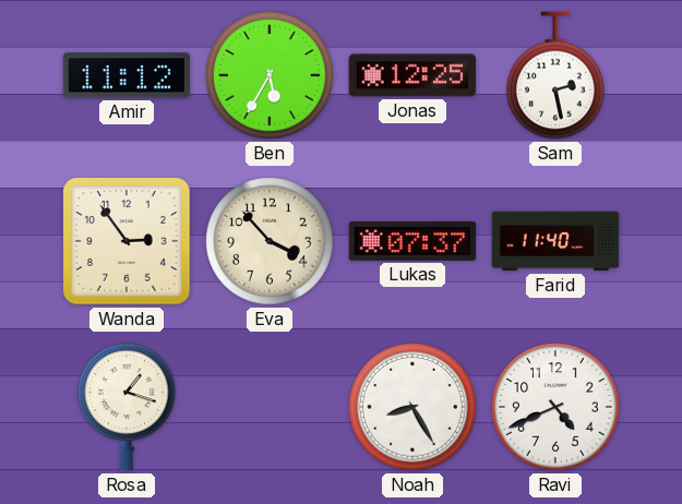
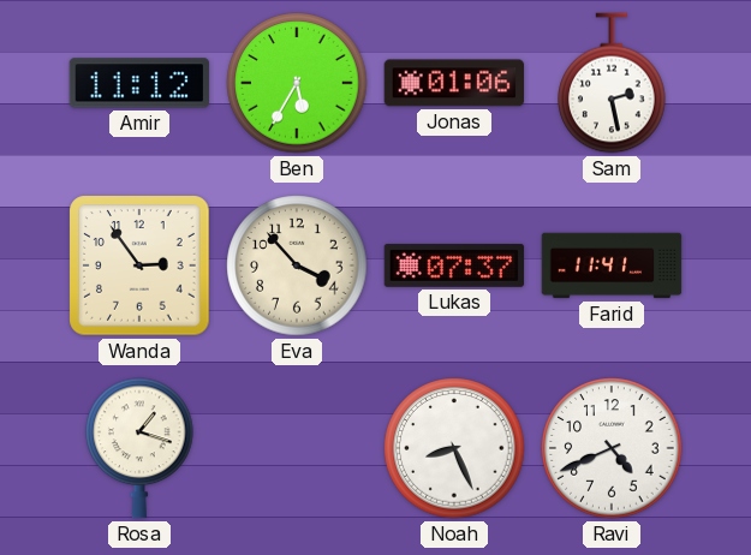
Jonas: 12:25 -> 01:06
Farid: 11:40 -> 11:41
Noah: 8:25 -> 8:26
